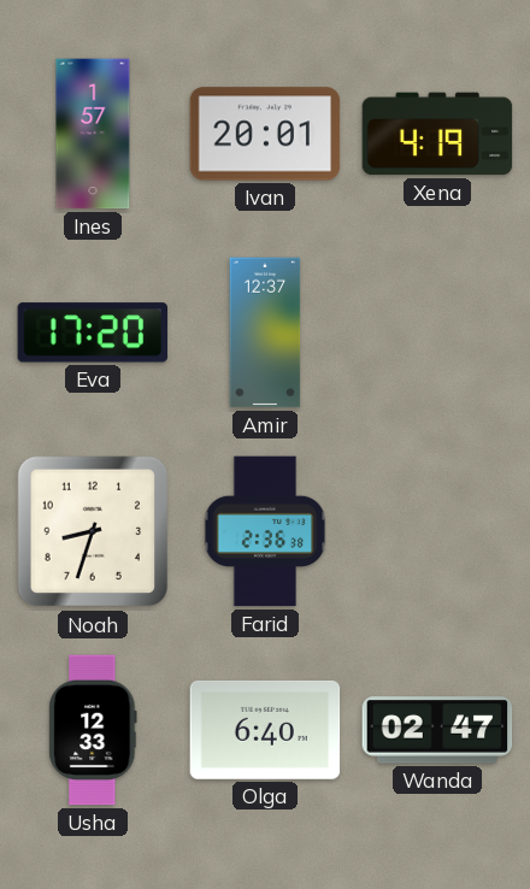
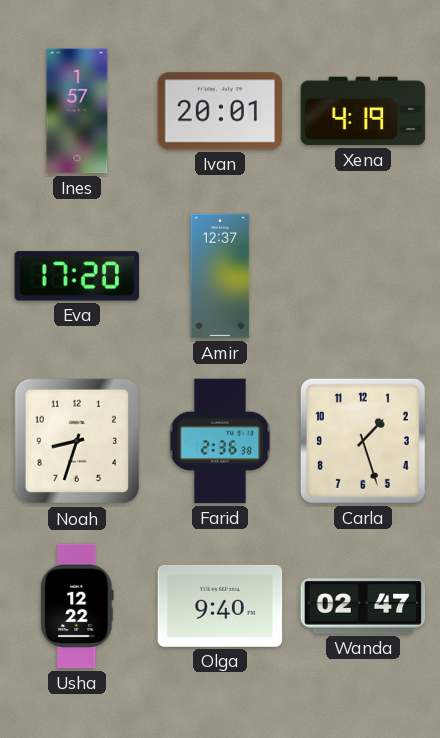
Carla: none -> 1:27
Usha: 12:33 -> 12:22
Olga: 6:40 -> 9:40
